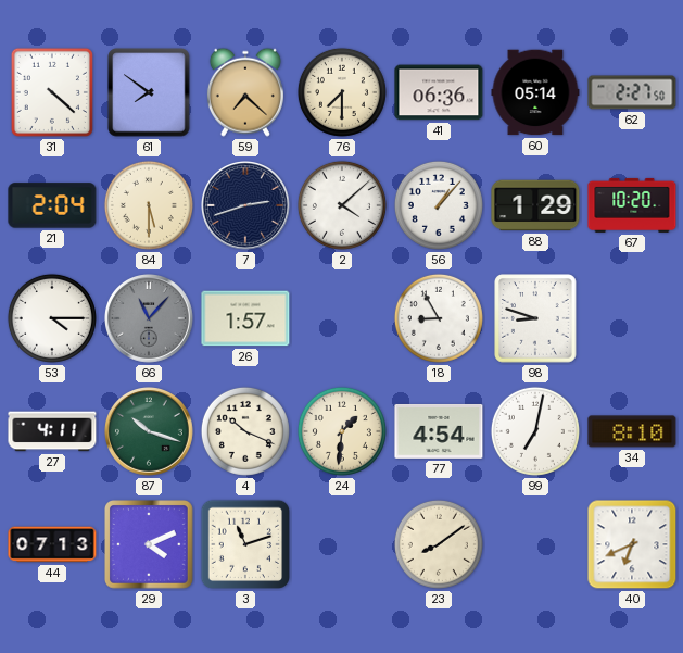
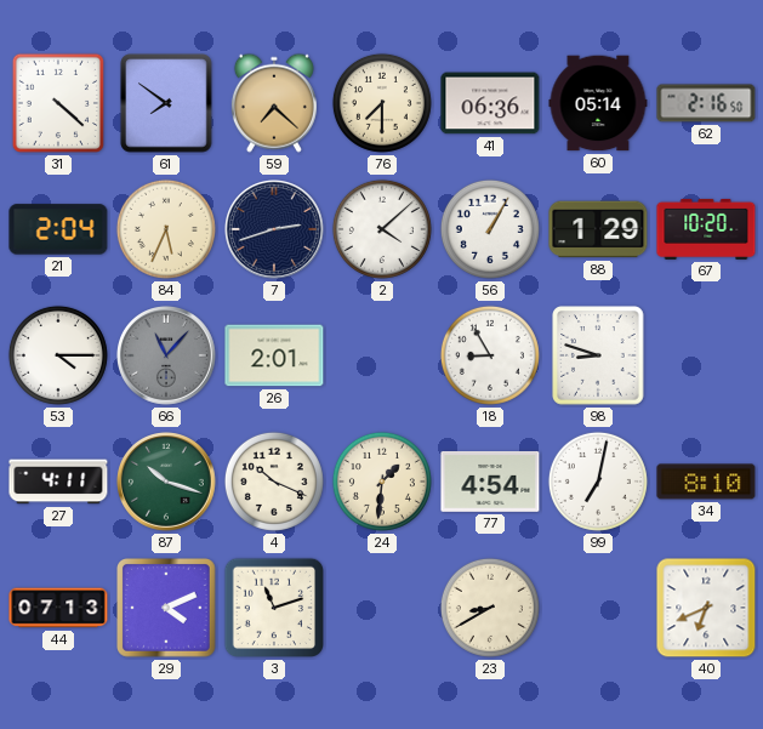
62: 2:27 -> 2:16
84: 5:30 -> 5:34
56: 1:07 -> 1:05
26: 1:57 -> 2:01
23: 8:09 -> 8:40
